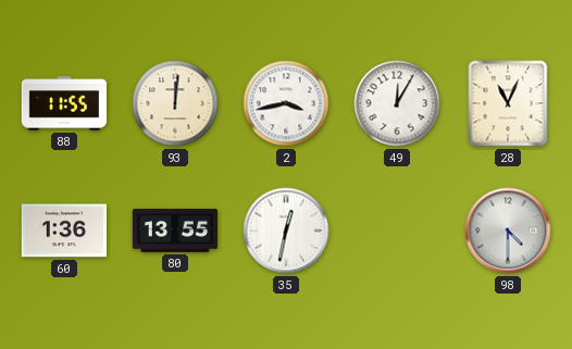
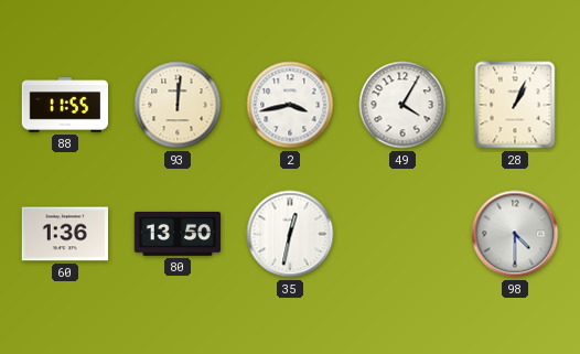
49: 12:05 -> 4:05
28: 11:04 -> 1:04
80: 13:55 -> 13:50
